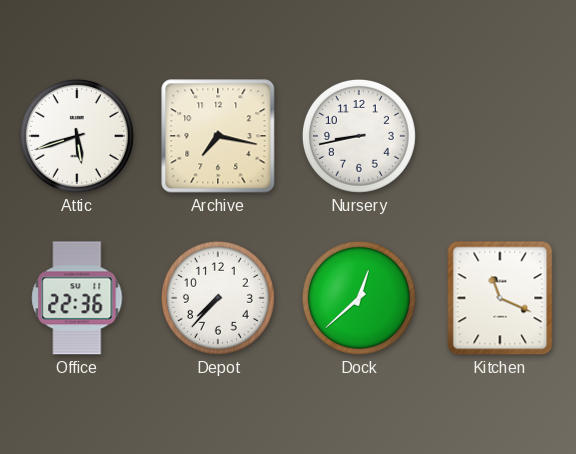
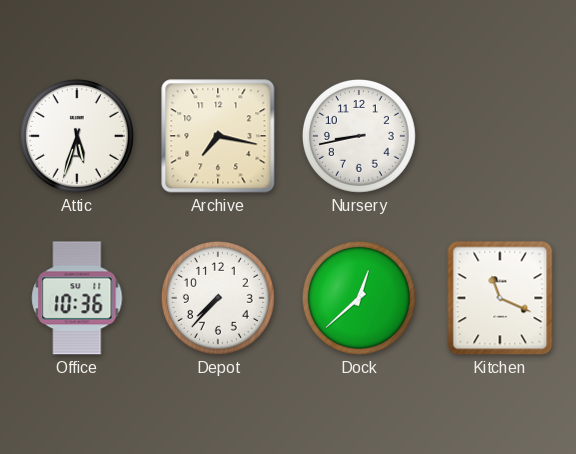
Attic: 5:42 -> 5:33
Office: 22:36 -> 10:36
